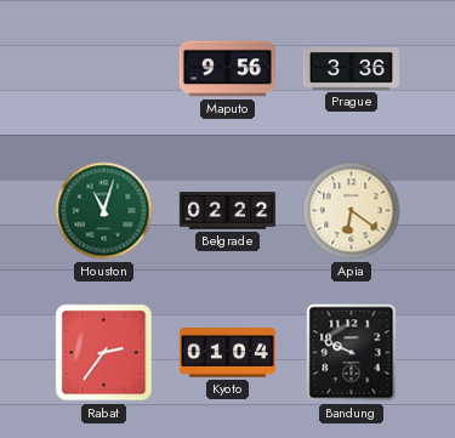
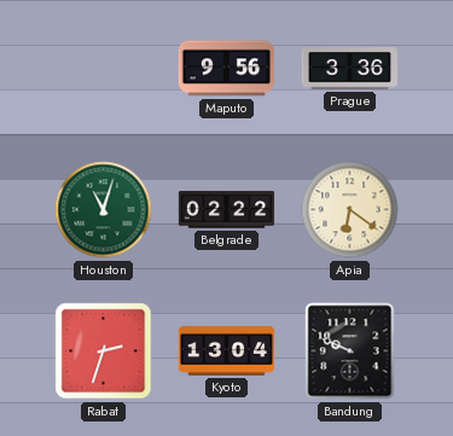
Rabat: 2:36 -> 2:33
Kyoto: 01:04 -> 13:04
